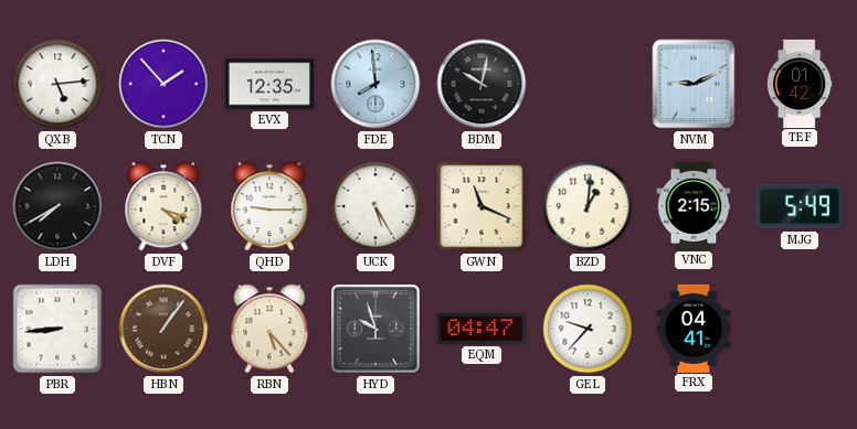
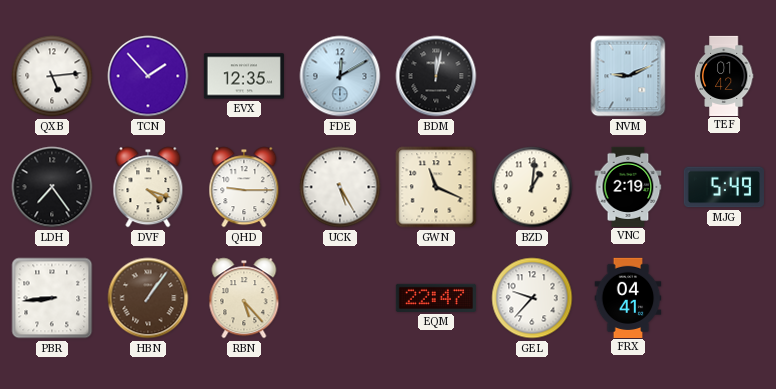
FDE: 7:59 -> 12:10
BDM: 10:02 -> 12:02
LDH: 7:40 -> 7:24
VNC: 2:15 -> 2:19
HYD: 9:57 -> none
EQM: 04:47 -> 22:47
